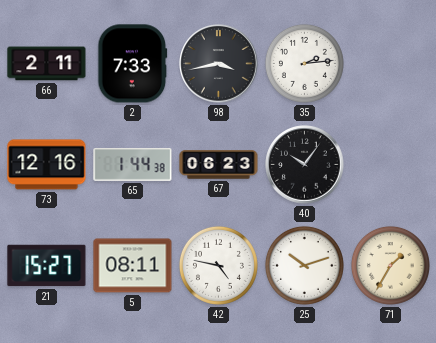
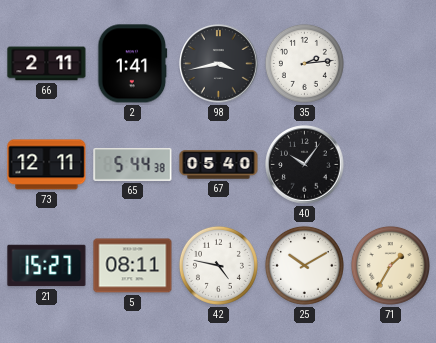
2: 7:33 -> 1:41
73: 12:16 -> 12:11
65: 1:44 -> 5:44
67: 06:23 -> 05:40
25: 10:12 -> 10:10
